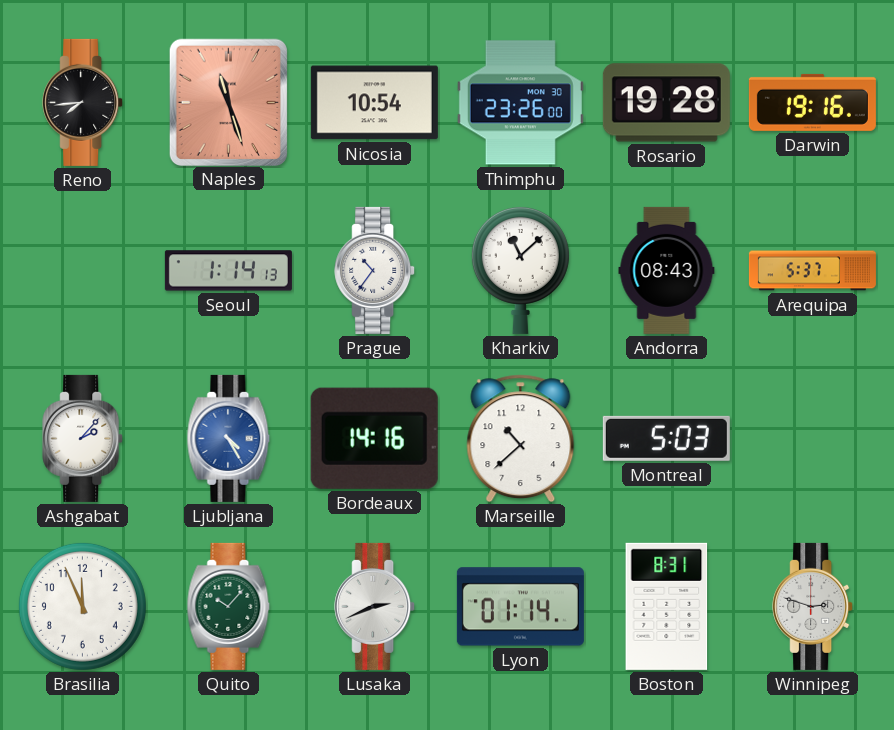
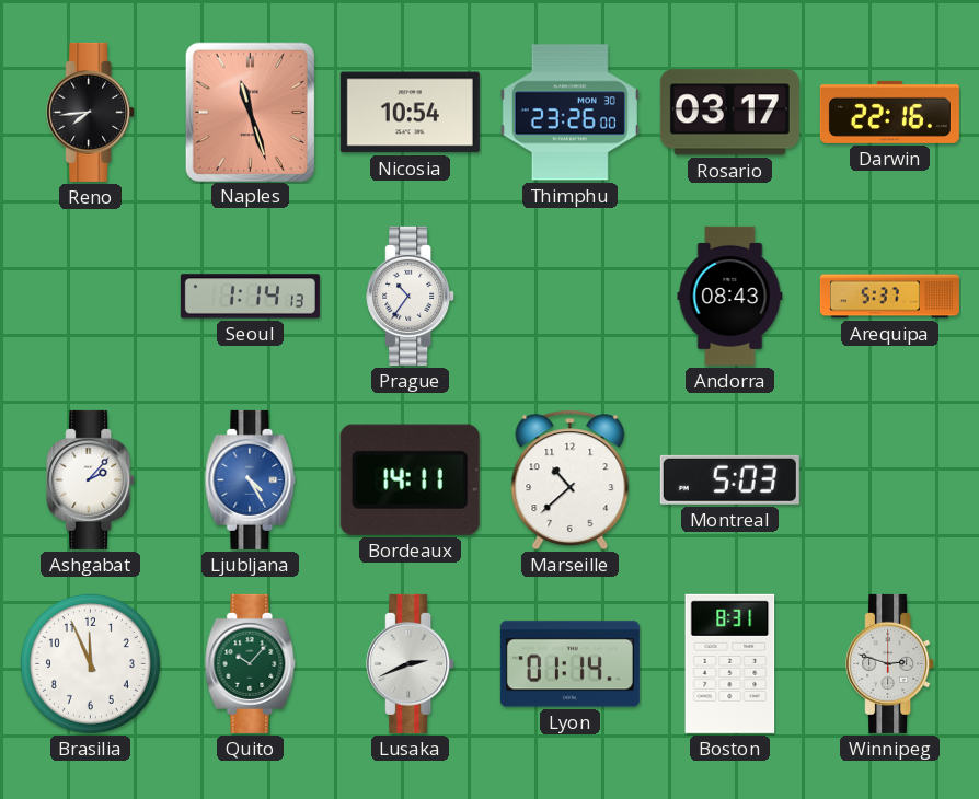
Rosario: 19:28 -> 03:17
Darwin: 19:16 -> 22:16
Kharkiv: 11:08 -> none
Bordeaux: 14:16 -> 14:11
